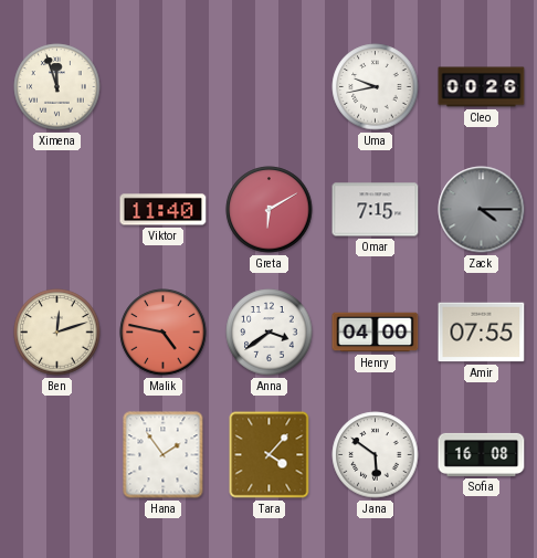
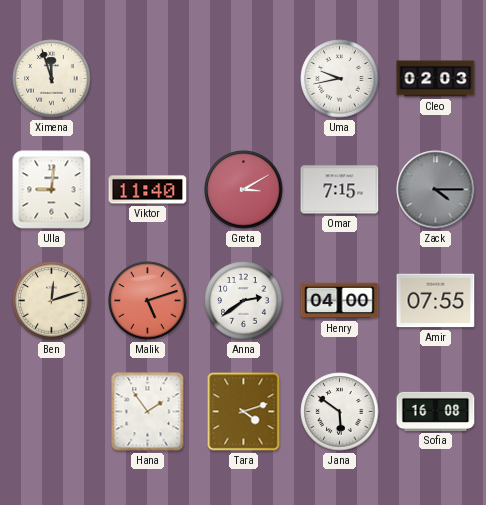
Cleo: 00:26 -> 02:03
Ulla: none -> 9:01
Greta: 6:10 -> 3:10
Malik: 4:47 -> 5:12
Anna: 3:39 -> 2:39
Tara: 4:07 -> 4:12
